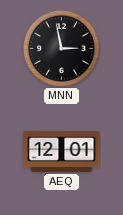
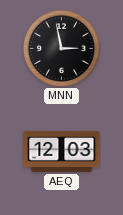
AEQ: 12:01 -> 12:03
